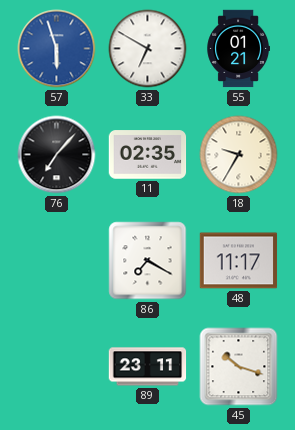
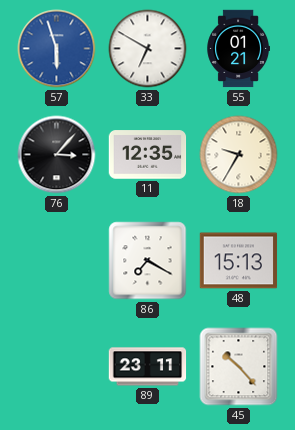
76: 7:07 -> 3:07
11: 02:35 -> 12:35
48: 11:17 -> 15:13
45: 10:18 -> 10:23
